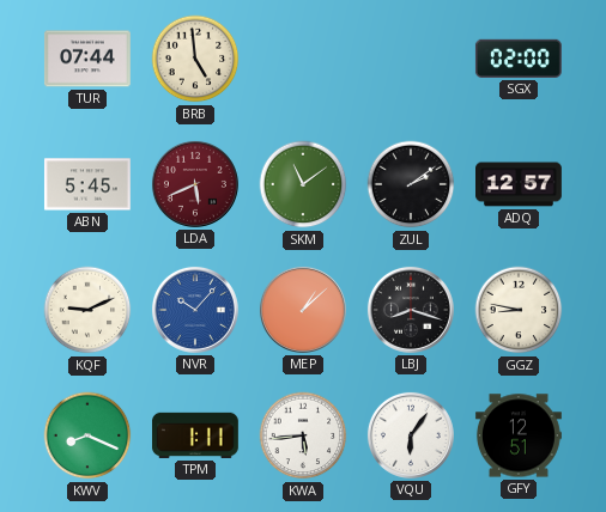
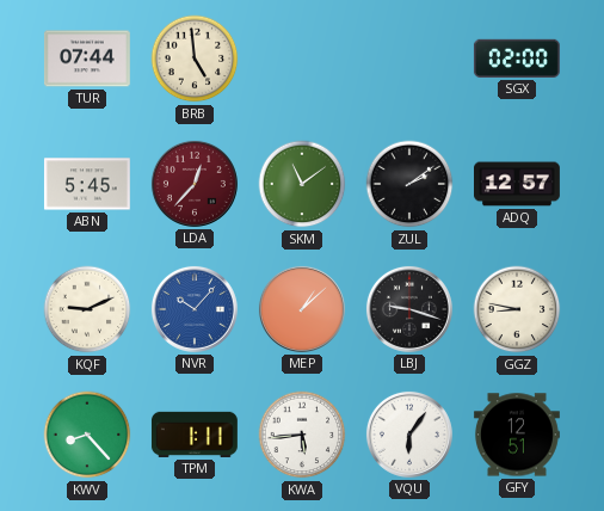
LDA: 5:41 -> 12:37
LBJ: 8:18 -> 9:18
KWV: 8:19 -> 8:23
